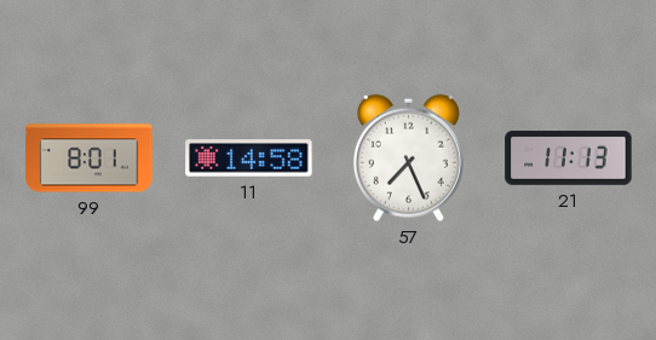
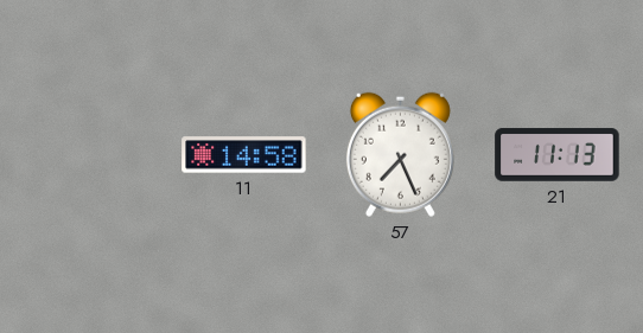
99: 8:01 -> none
